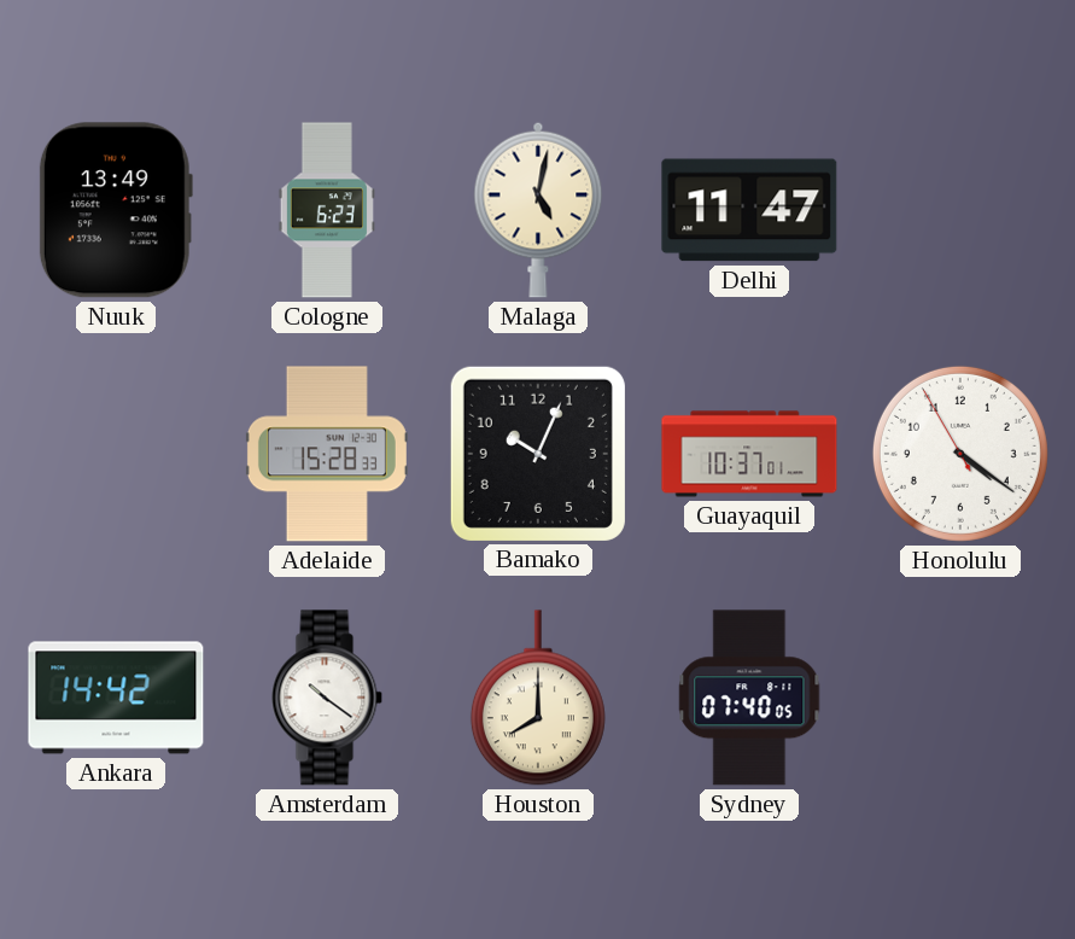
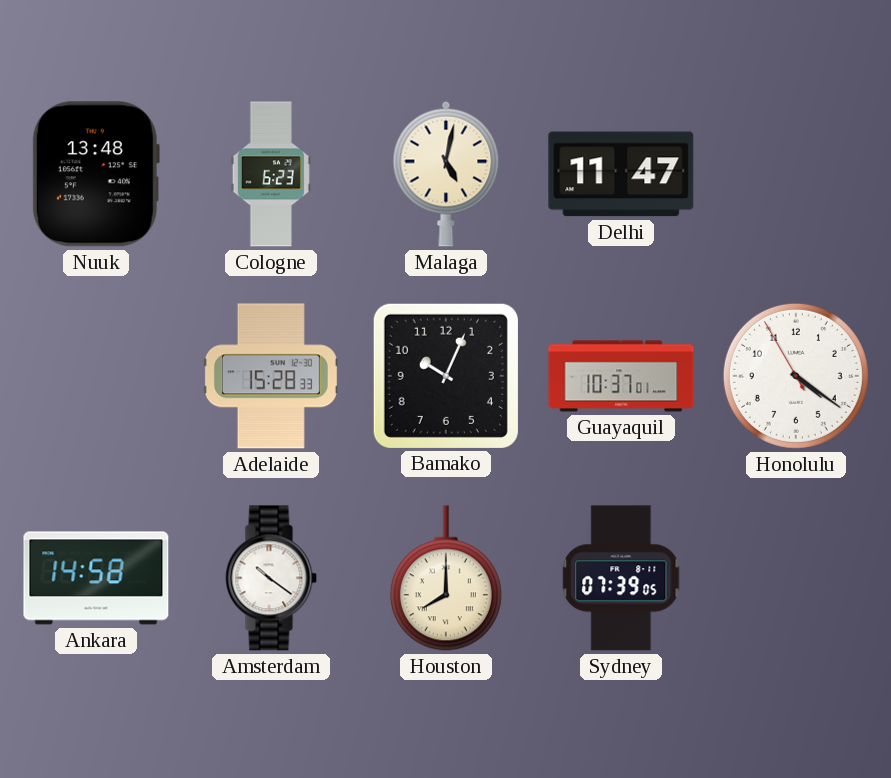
Nuuk: 13:49 -> 13:48
Ankara: 14:42 -> 14:58
Sydney: 07:40 -> 07:39
